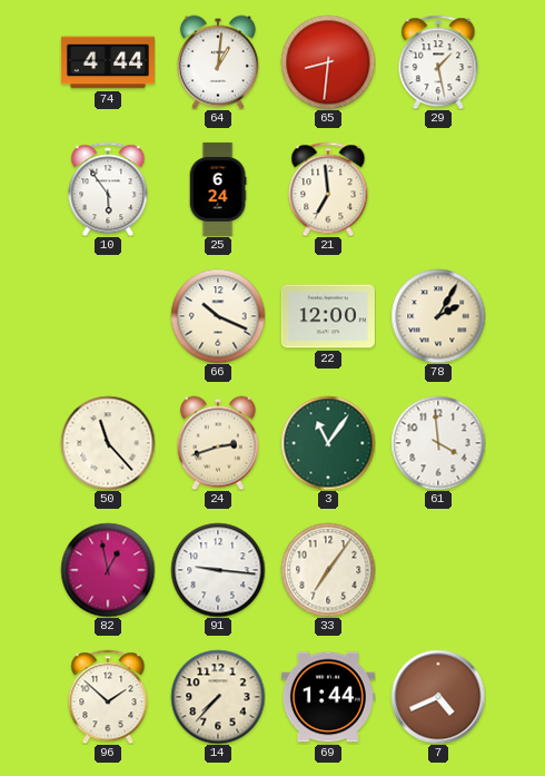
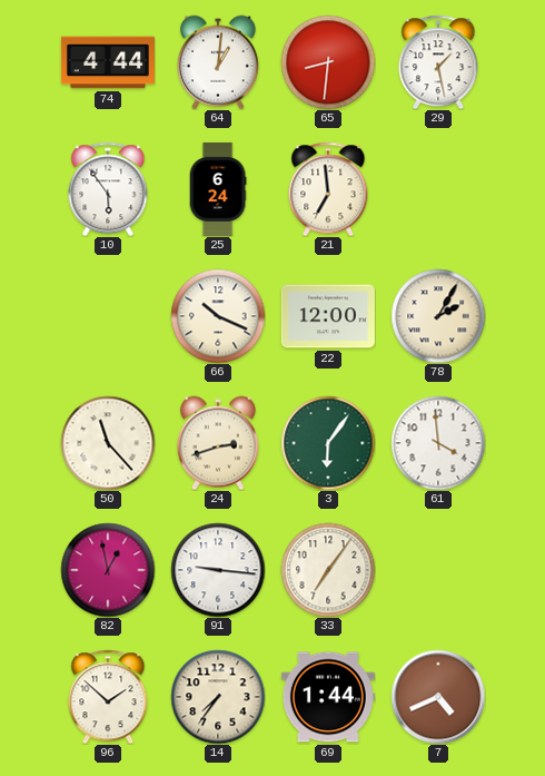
3: 11:06 -> 6:06
14: 7:37 -> 7:36
